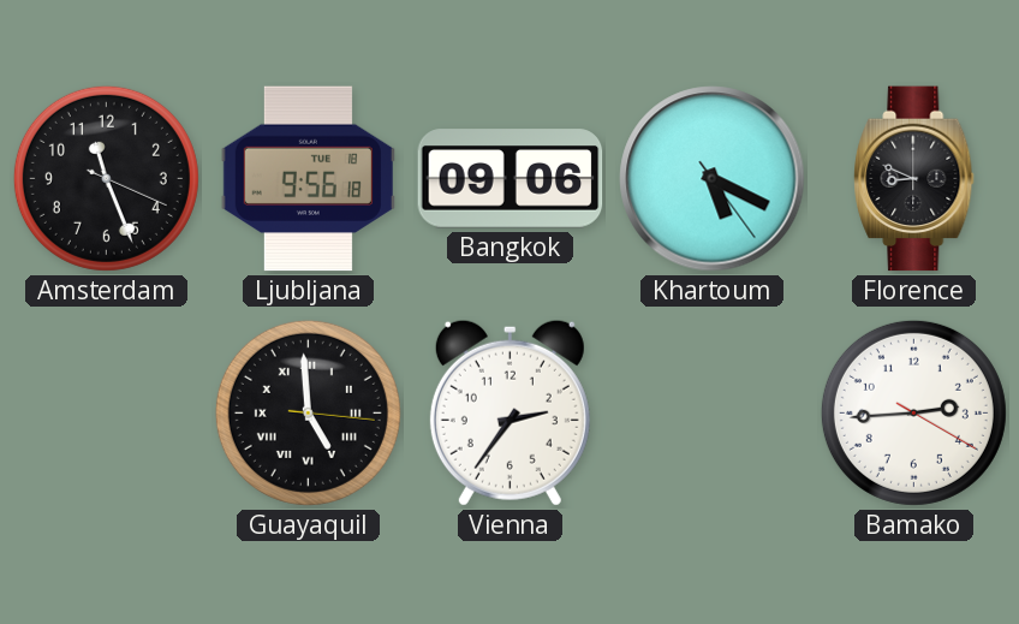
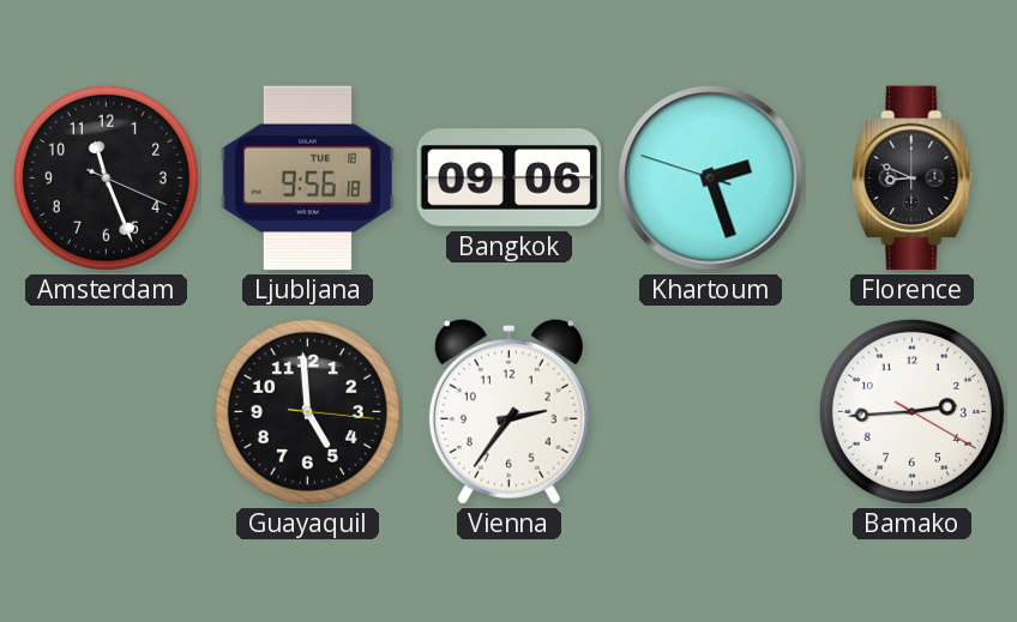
Khartoum: 5:19 -> 2:26
Guayaquil numerals: Roman -> Arabic
